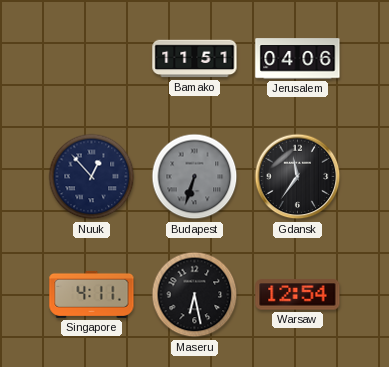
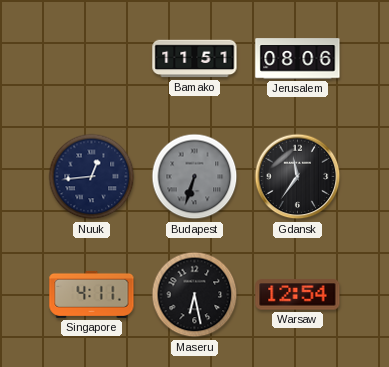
Jerusalem: 04:06 -> 08:06
Nuuk: 12:53 -> 12:44
